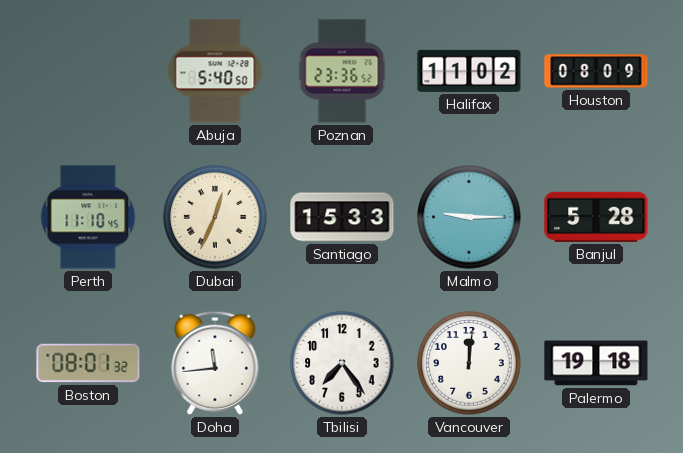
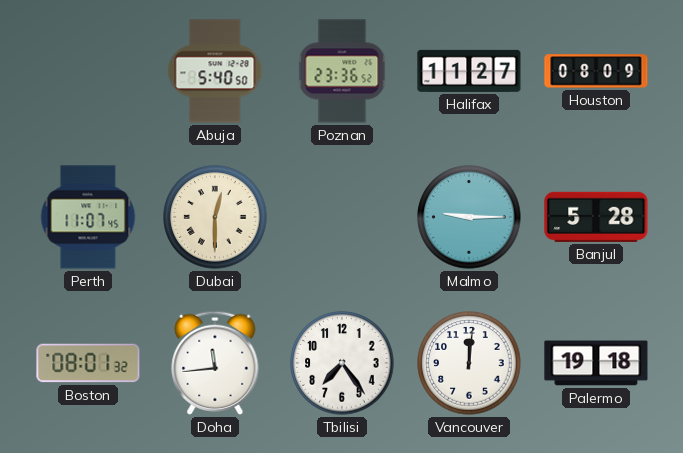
Halifax: 11:02 -> 11:27
Perth: 11:10 -> 11:07
Dubai: 12:34 -> 12:30
Santiago: 15:33 -> none
